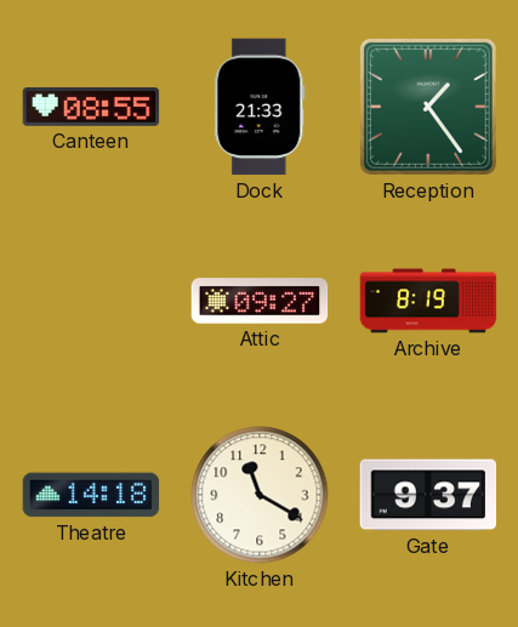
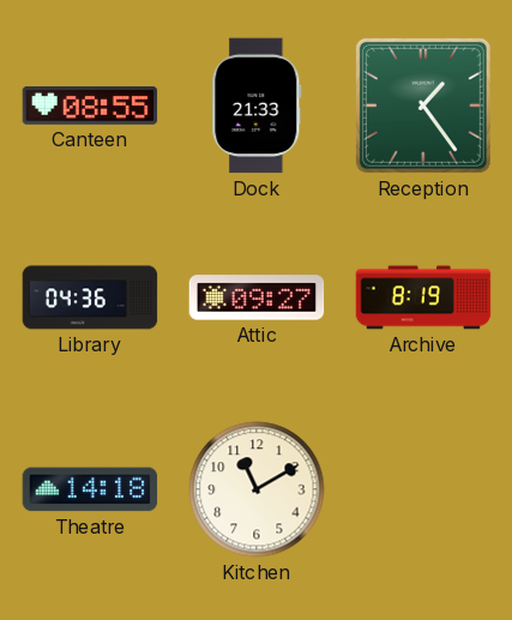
Library: none -> 04:36
Kitchen: 11:20 -> 11:10
Gate: 9:37 -> none
